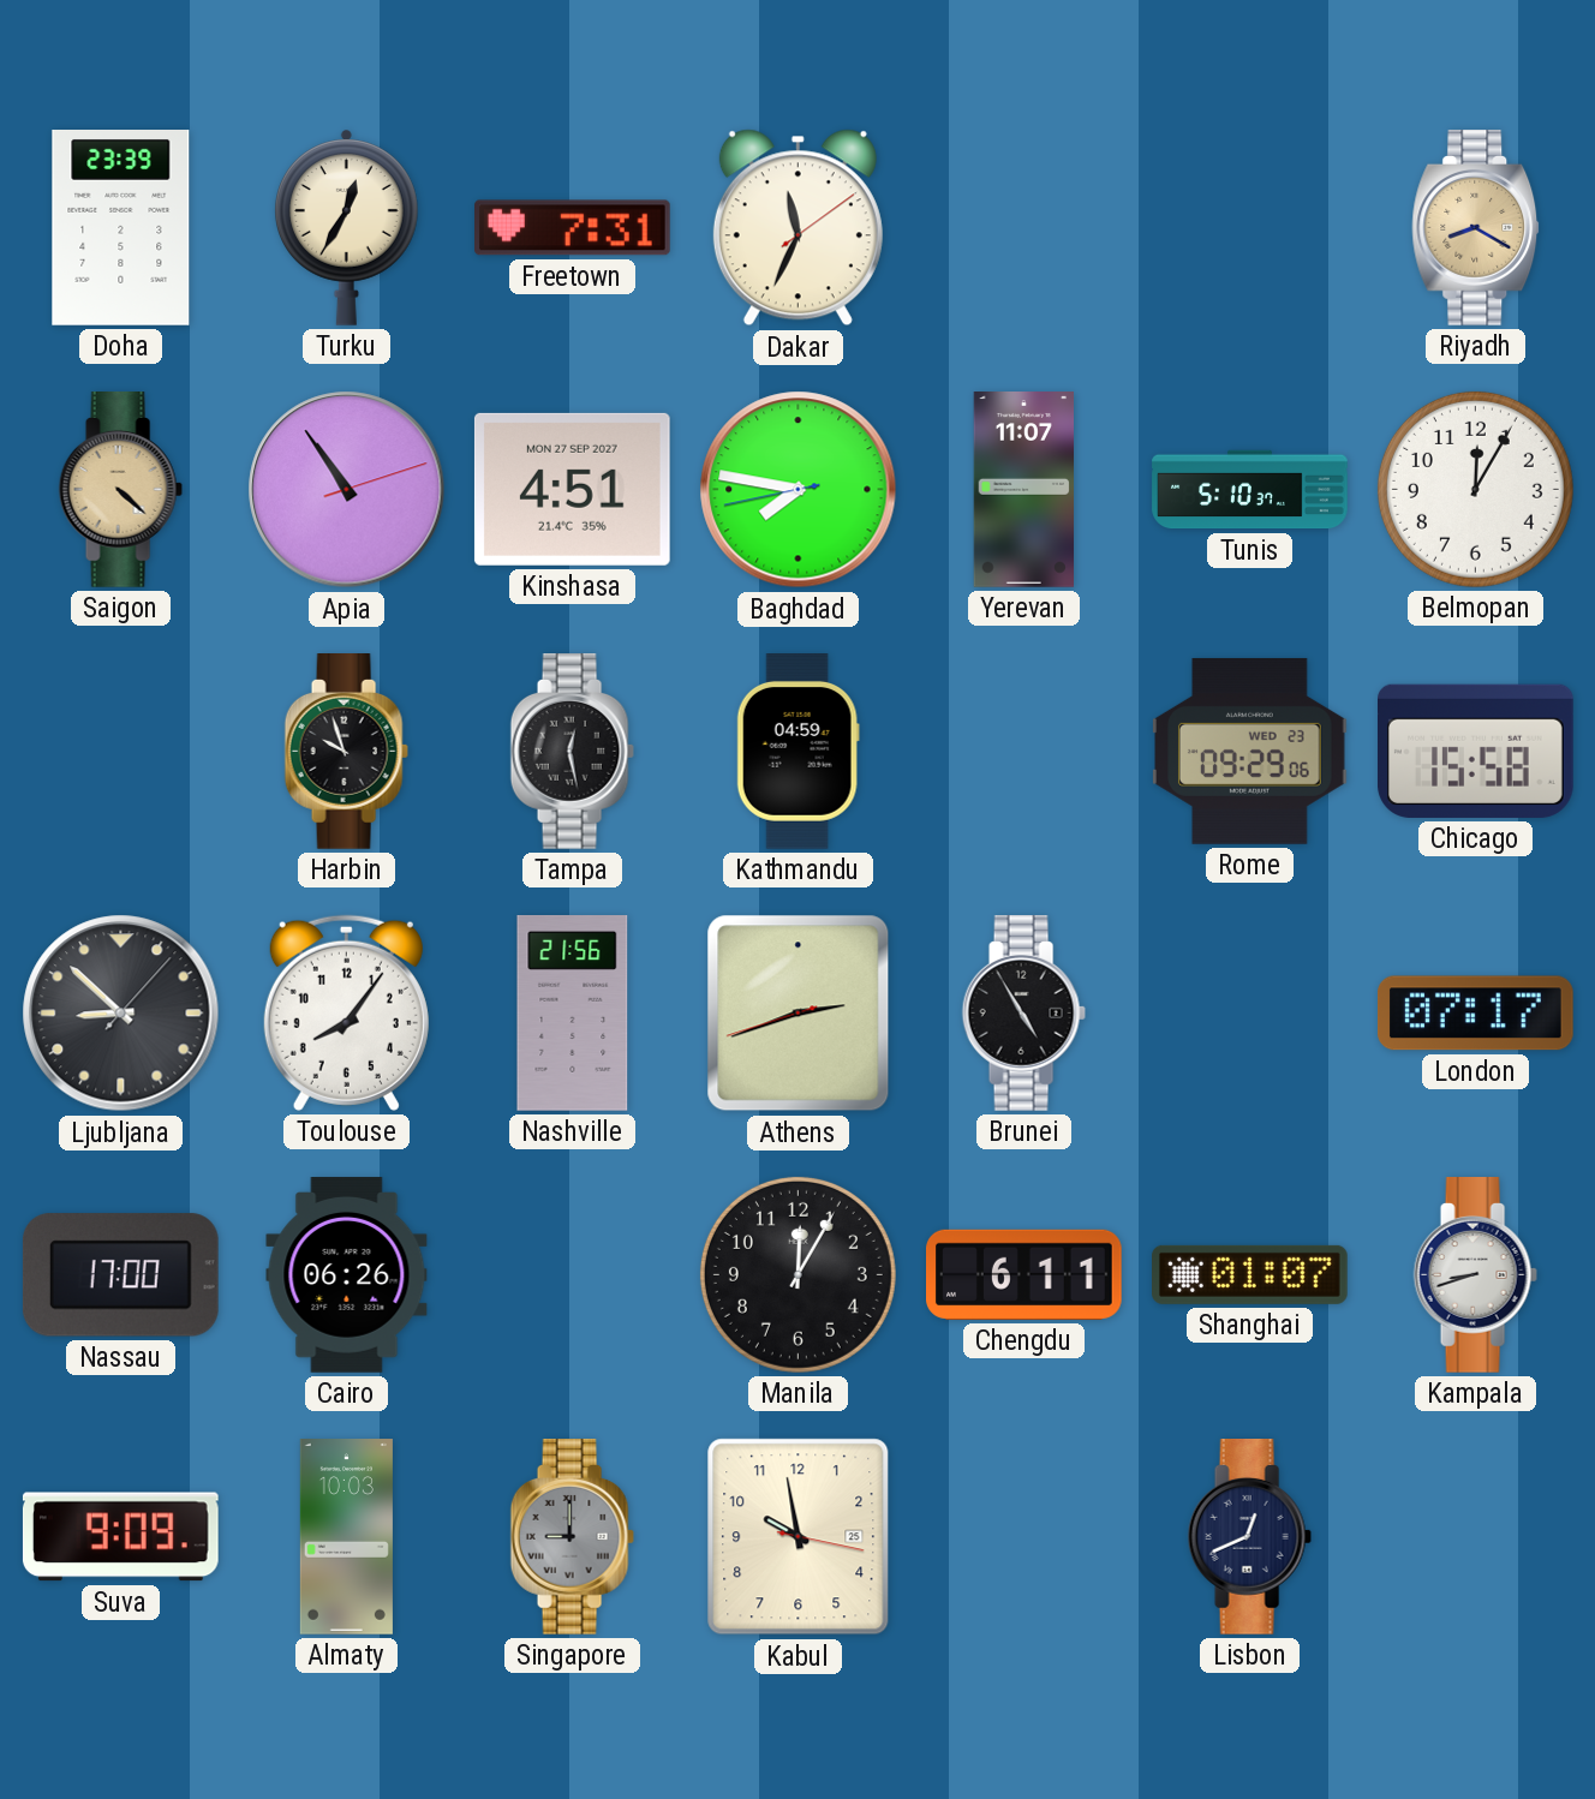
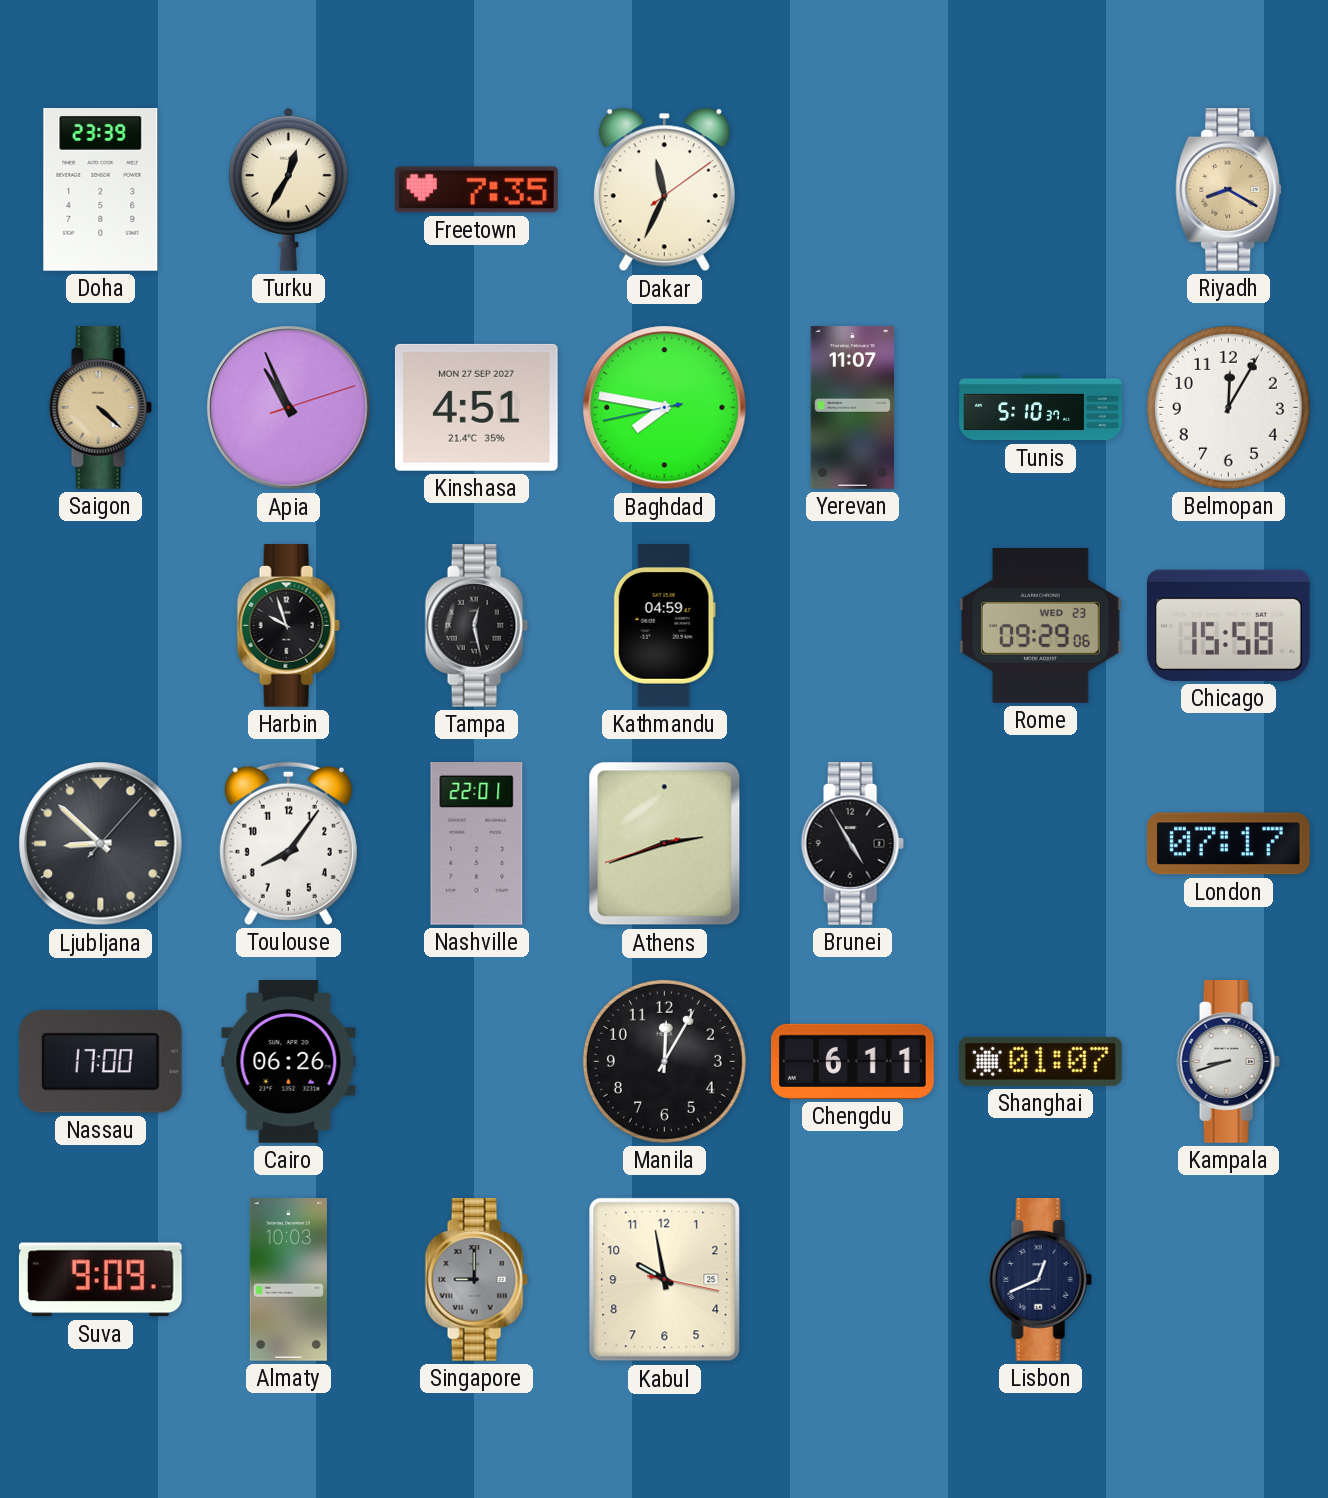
Freetown: 7:31 -> 7:35
Apia: 10:54 -> 10:56
Nashville: 21:56 -> 22:01
